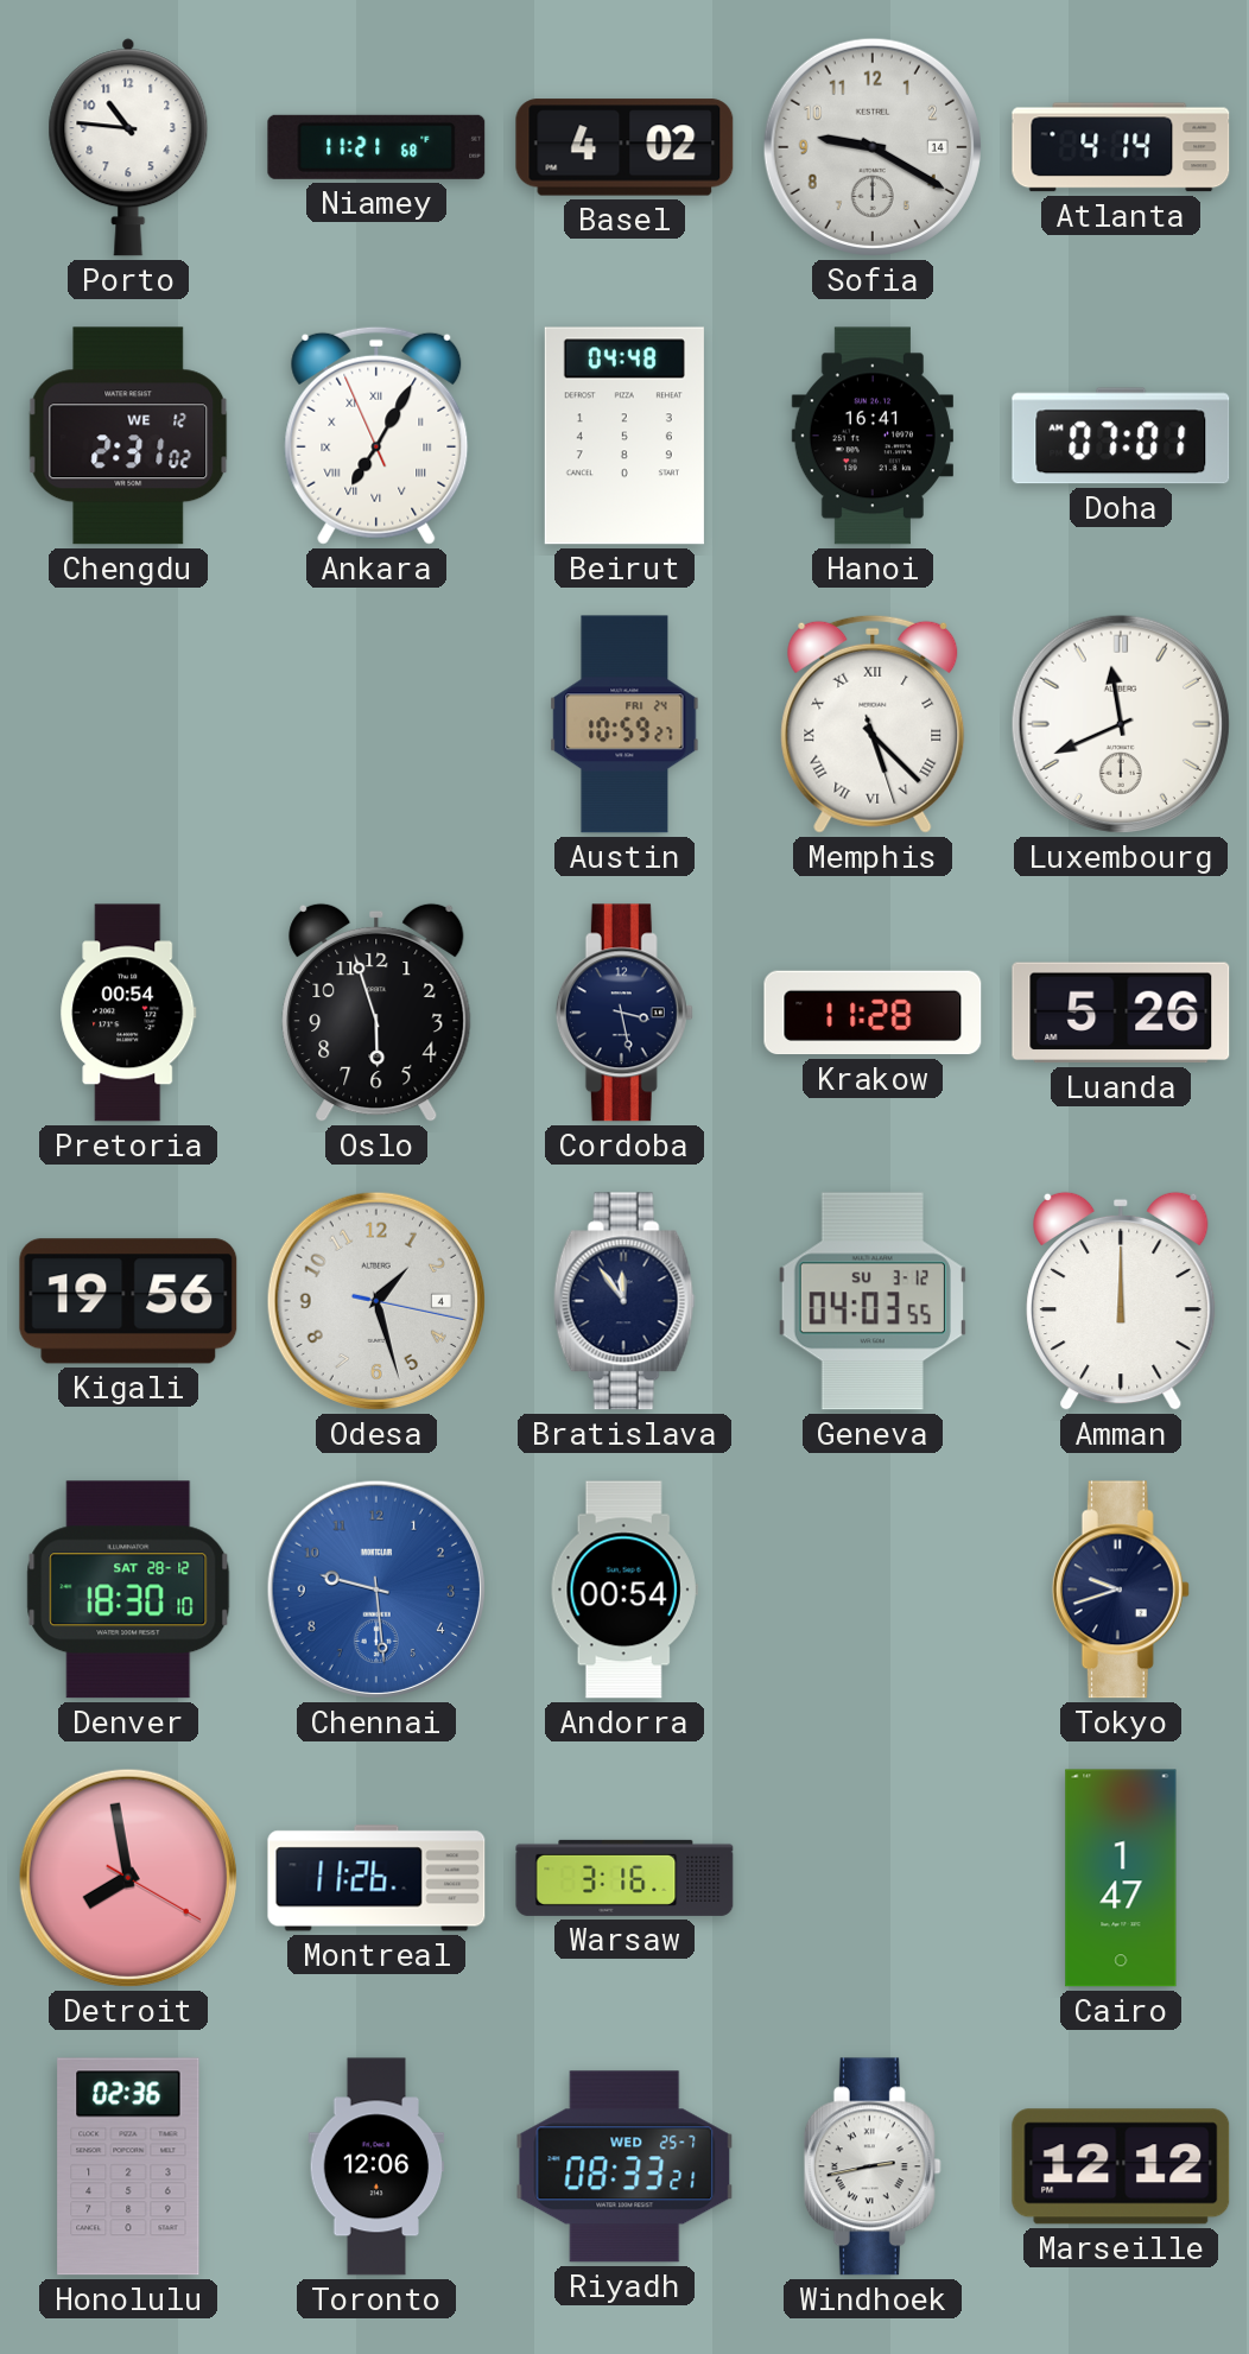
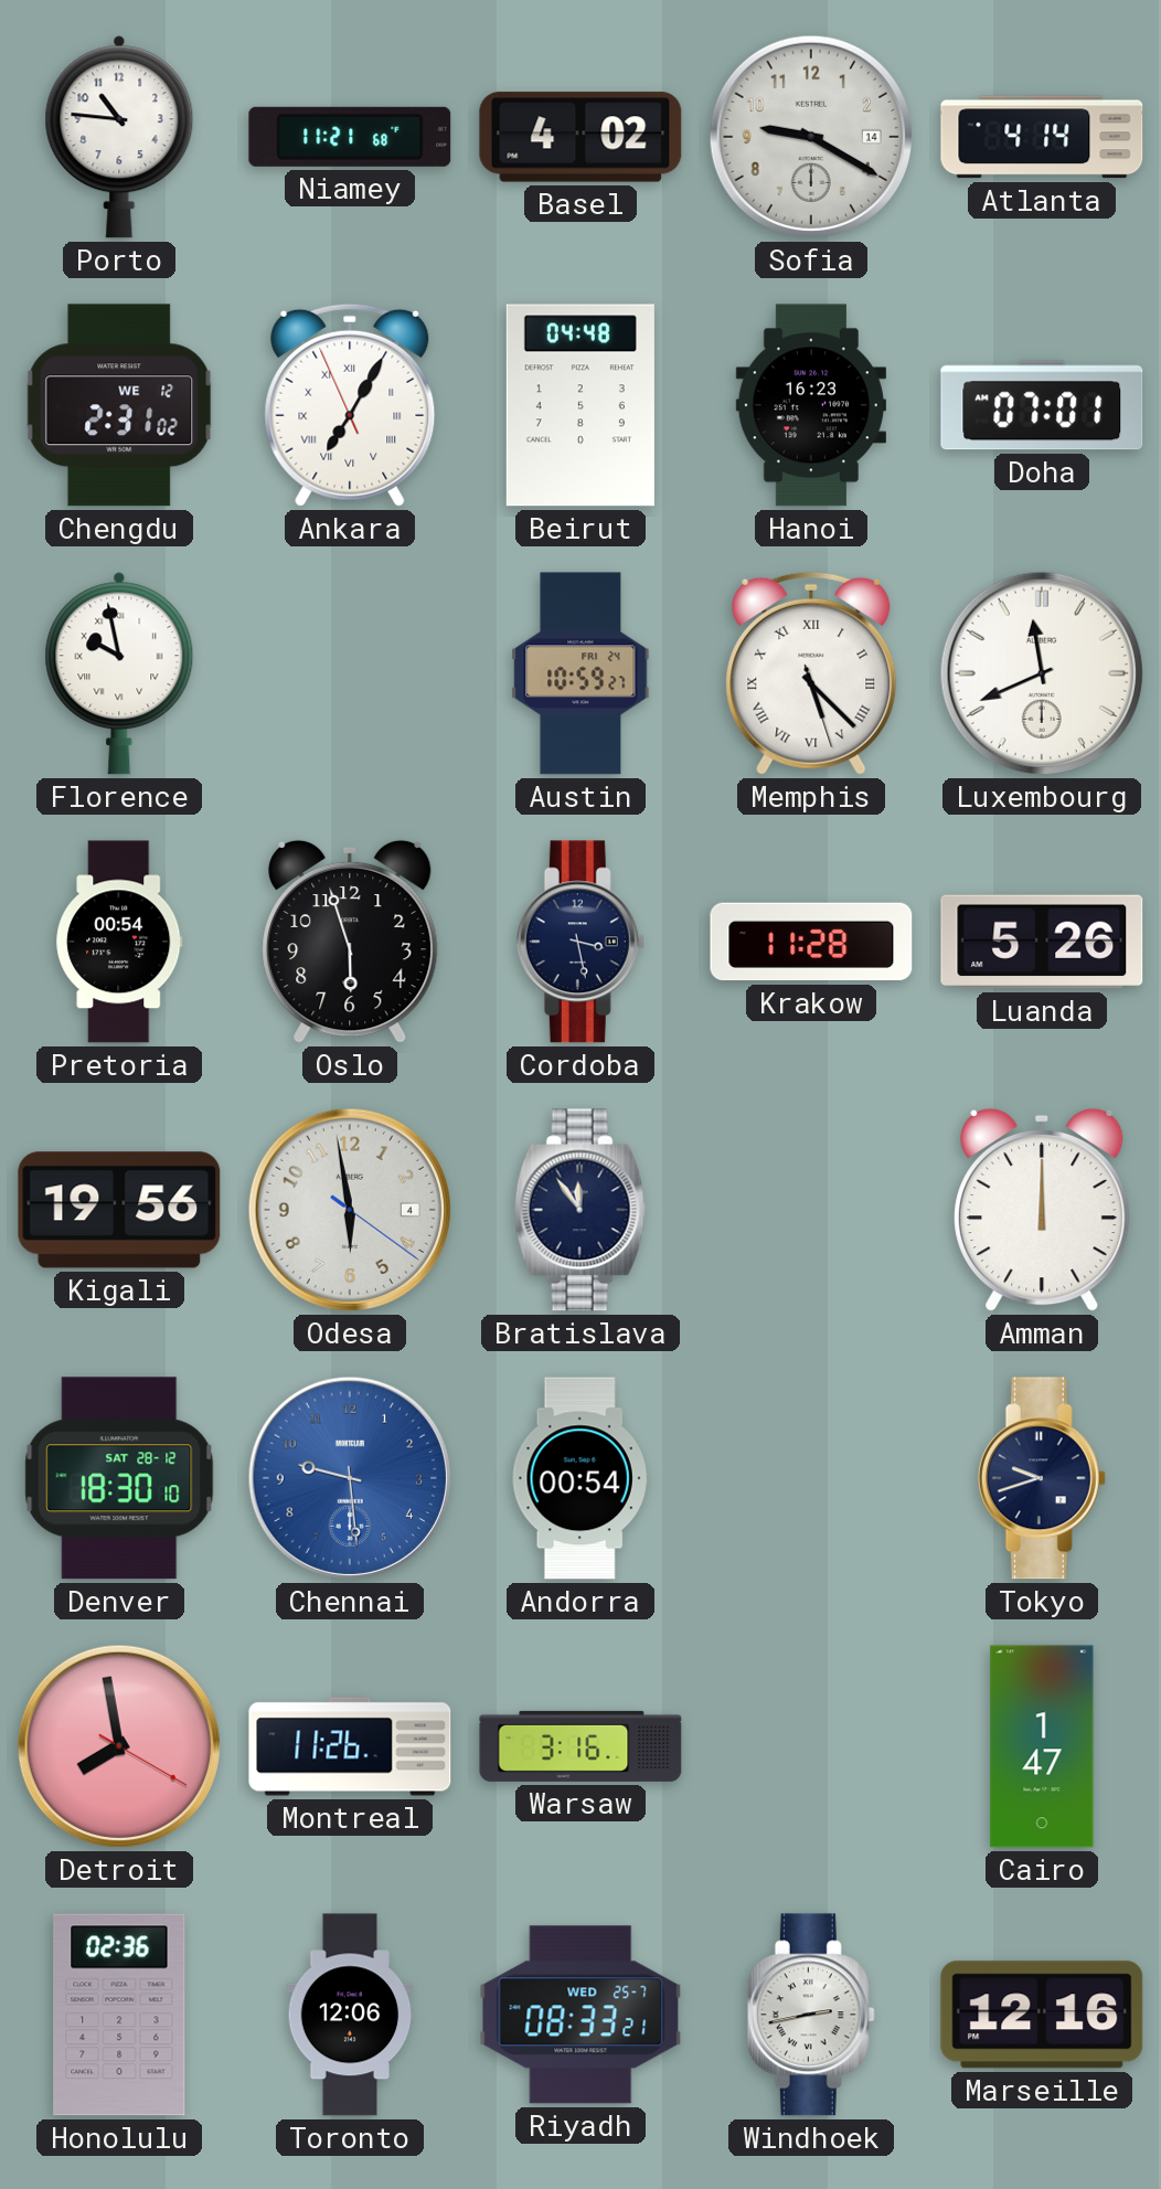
Hanoi: 16:41 -> 16:23
Florence: none -> 9:58
Odesa: 1:27 -> 5:58
Geneva: 04:03 -> none
Marseille: 12:12 -> 12:16
